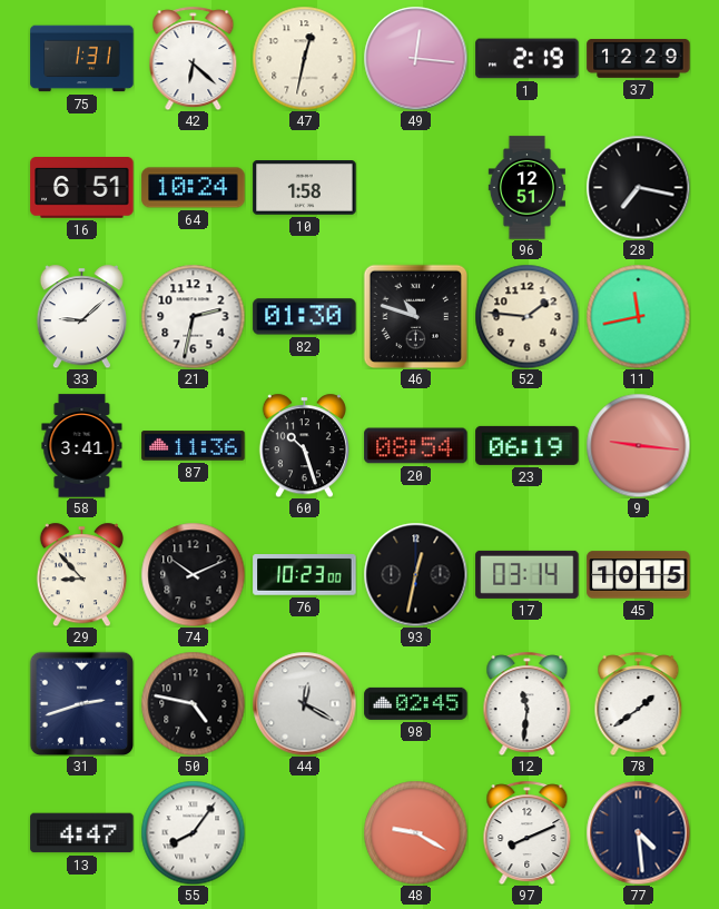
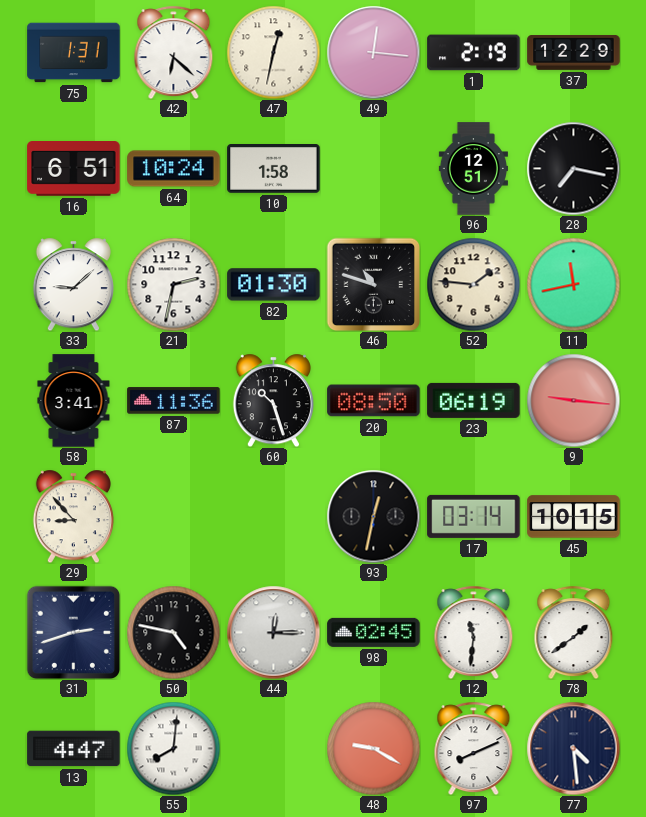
20: 08:54 -> 08:50
74: 10:11 -> none
76: 10:23 -> none
44: 12:20 -> 12:15
55: 8:06 -> 8:01
